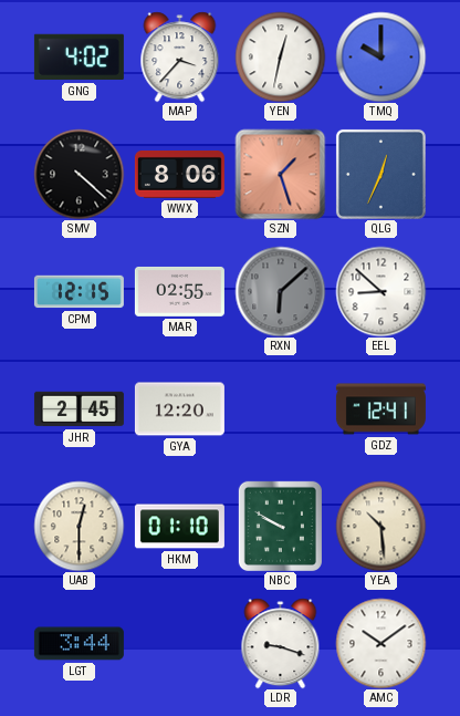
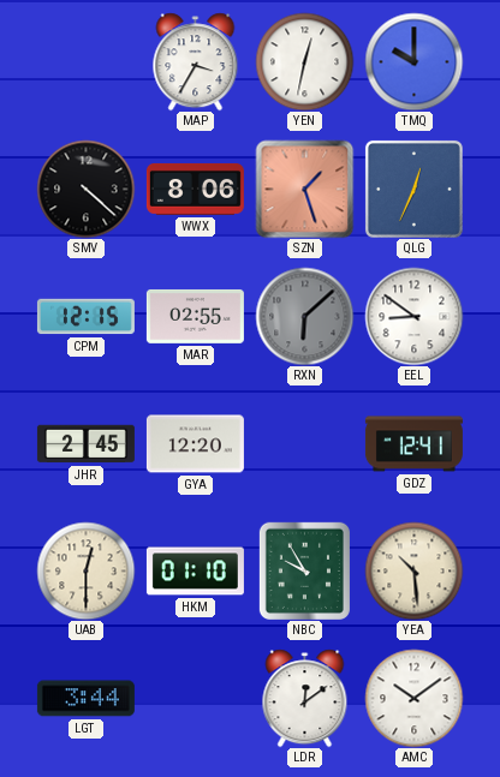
GNG: 4:02 -> none
MAP: 3:37 -> 3:35
EEL: 8:52 -> 8:51
NBC: 9:50 -> 9:55
LDR: 9:18 -> 12:09
